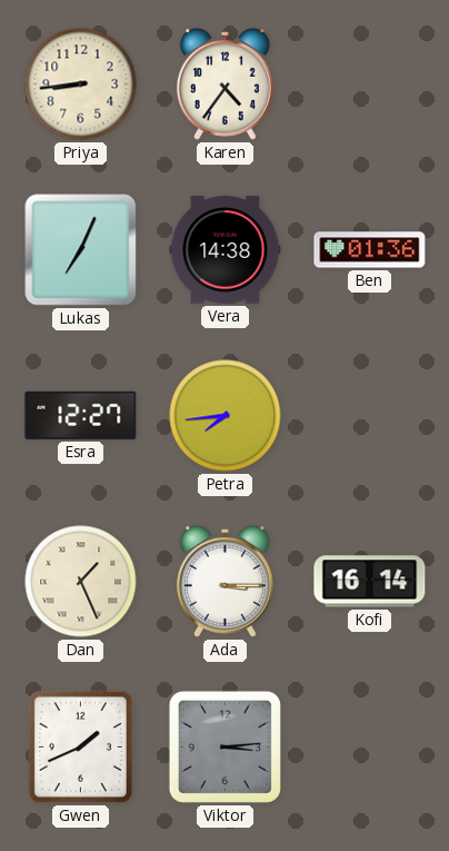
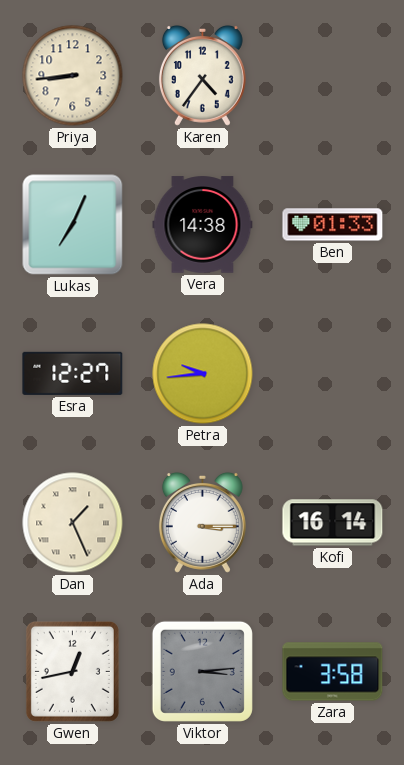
Ben: 01:36 -> 01:33
Petra: 7:44 -> 9:44
Gwen: 1:41 -> 12:43
Zara: none -> 3:58
